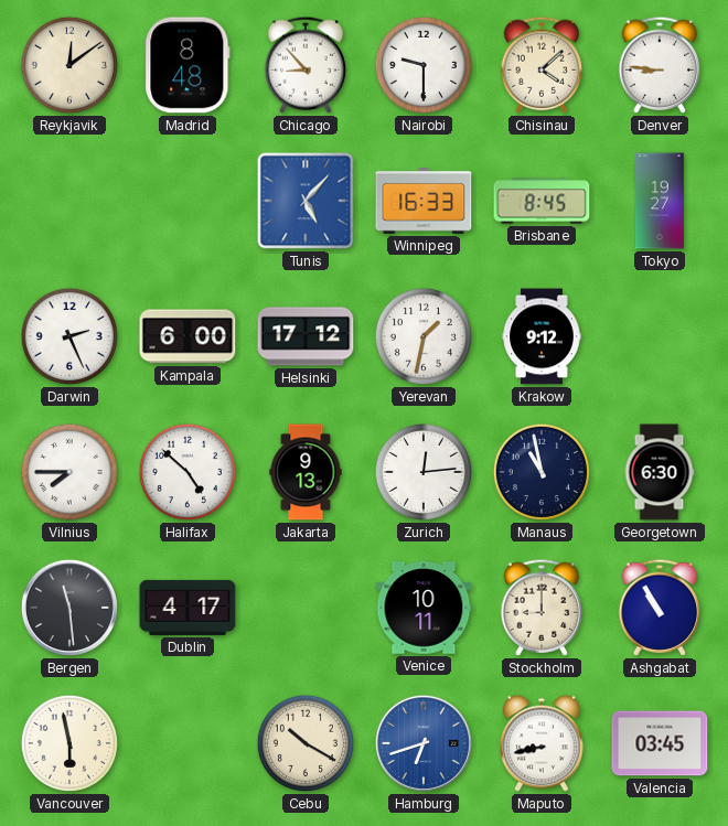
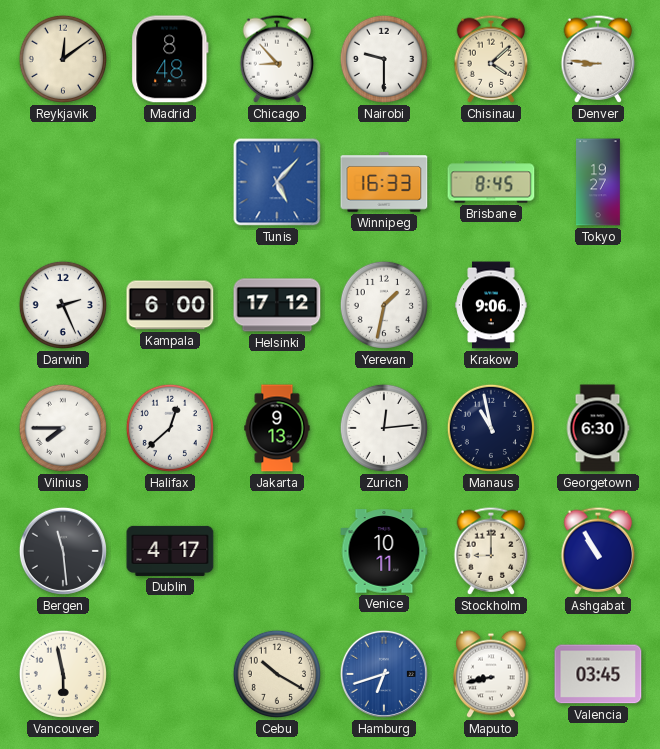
Krakow: 9:12 -> 9:06
Halifax: 4:52 -> 12:38
